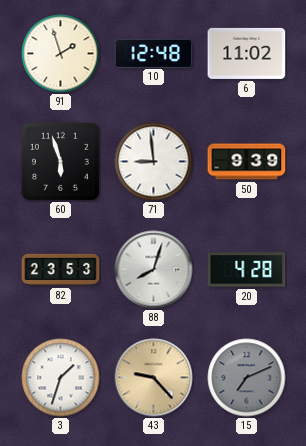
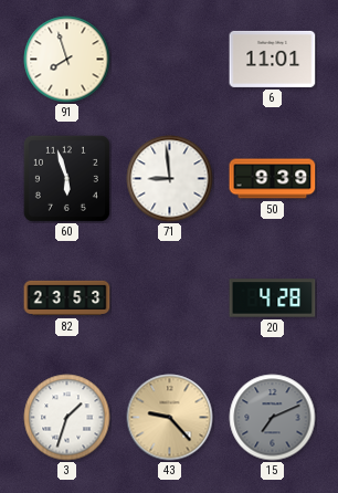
91: 1:57 -> 7:57
10: 12:48 -> none
6: 11:02 -> 11:01
88: 8:03 -> none
